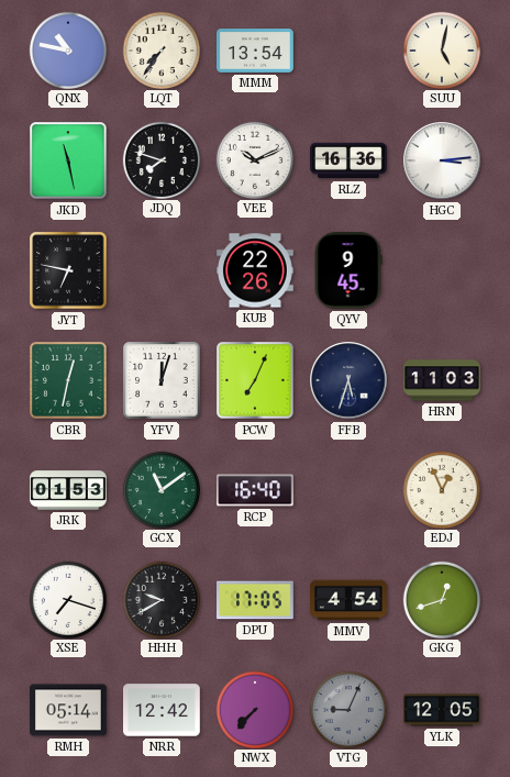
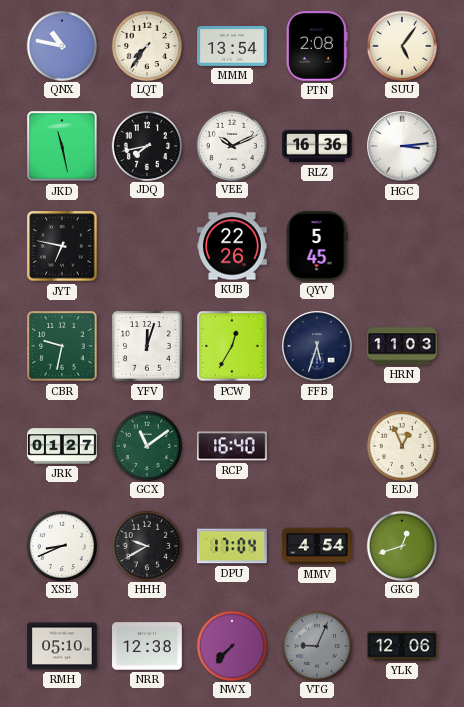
PTN: none -> 2:08
SUU: 5:02 -> 5:06
JDQ: 7:48 -> 7:43
QYV: 9:45 -> 5:45
CBR: 12:32 -> 9:32
PCW: 7:04 -> 12:35
JRK: 01:53 -> 01:27
XSE: 7:18 -> 8:41
DPU: 17:05 -> 17:04
RMH: 05:14 -> 05:10
NRR: 12:42 -> 12:38
YLK: 12:05 -> 12:06
